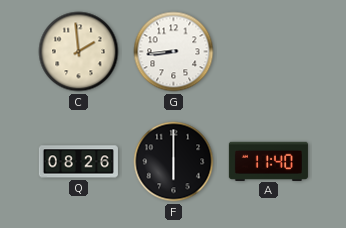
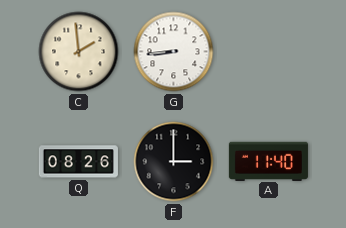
F: 6:00 -> 3:00
